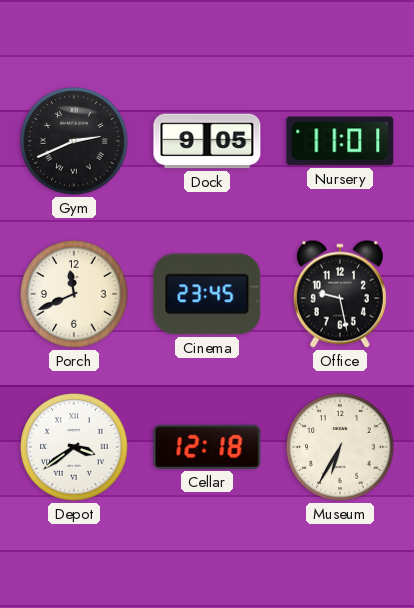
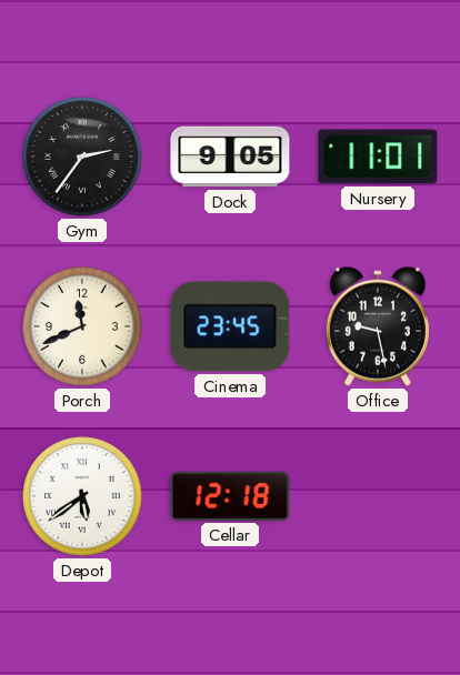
Gym: 2:41 -> 2:36
Depot: 3:39 -> 5:39
Museum: 6:35 -> none
